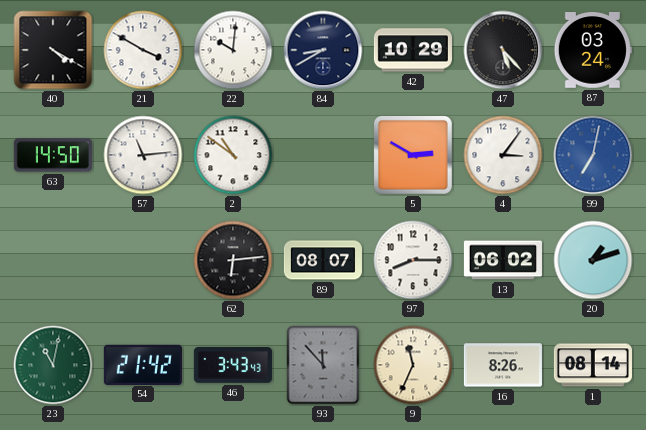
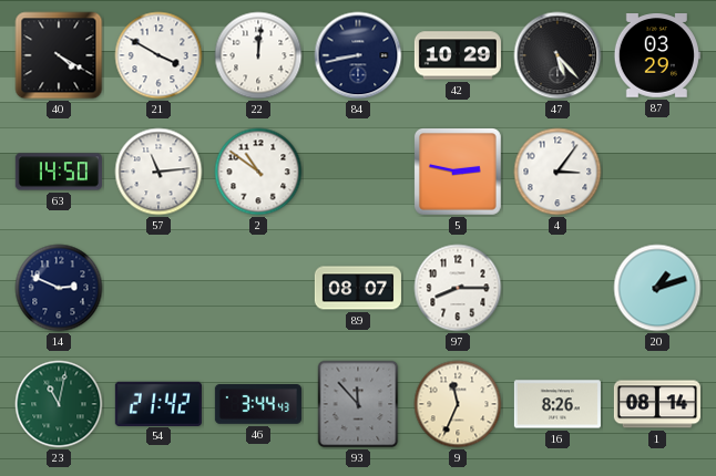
22: 10:01 -> 12:01
84: 8:40 -> 8:43
87: 03:24 -> 03:29
5: 2:50 -> 2:47
99: 7:02 -> none
14: none -> 2:49
62: 6:14 -> none
13: 06:02 -> none
46: 3:43 -> 3:44
